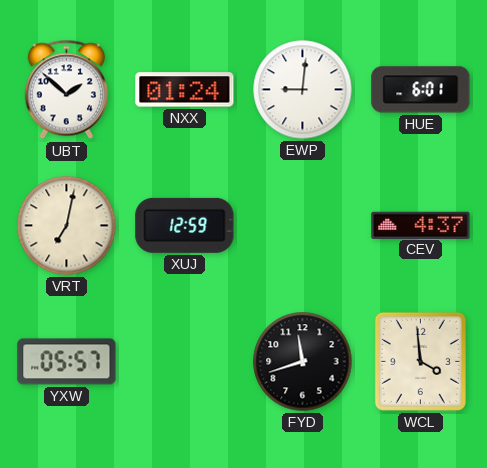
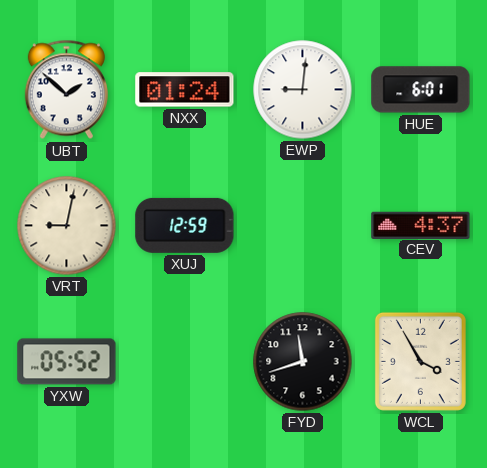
VRT: 7:02 -> 9:02
YXW: 05:57 -> 05:52
WCL: 3:59 -> 3:55
